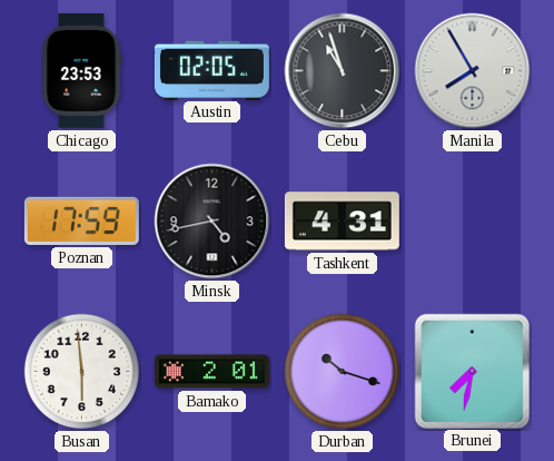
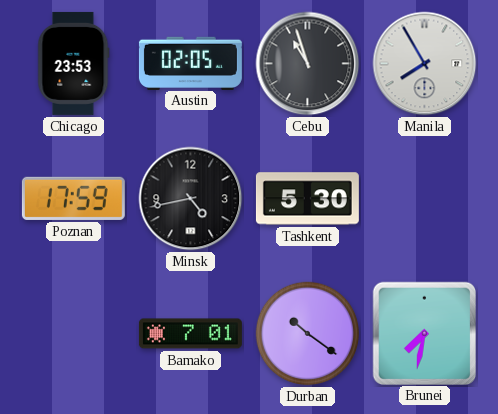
Tashkent: 4:31 -> 5:30
Busan: 5:59 -> none
Bamako: 2:01 -> 7:01
Durban: 10:18 -> 10:21
